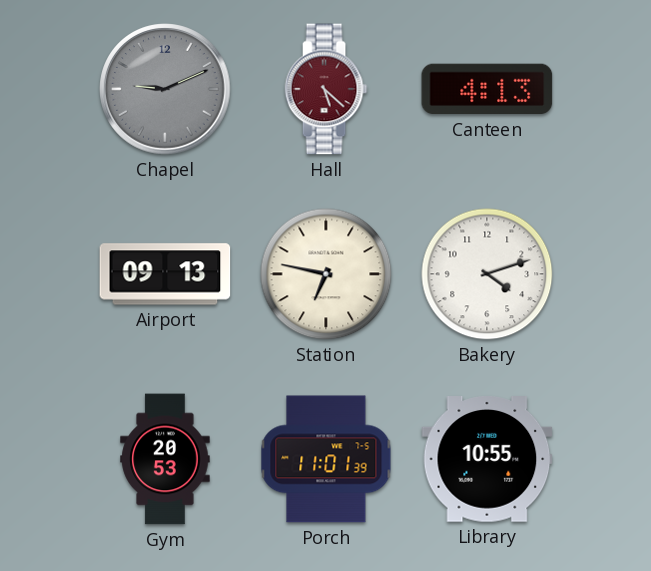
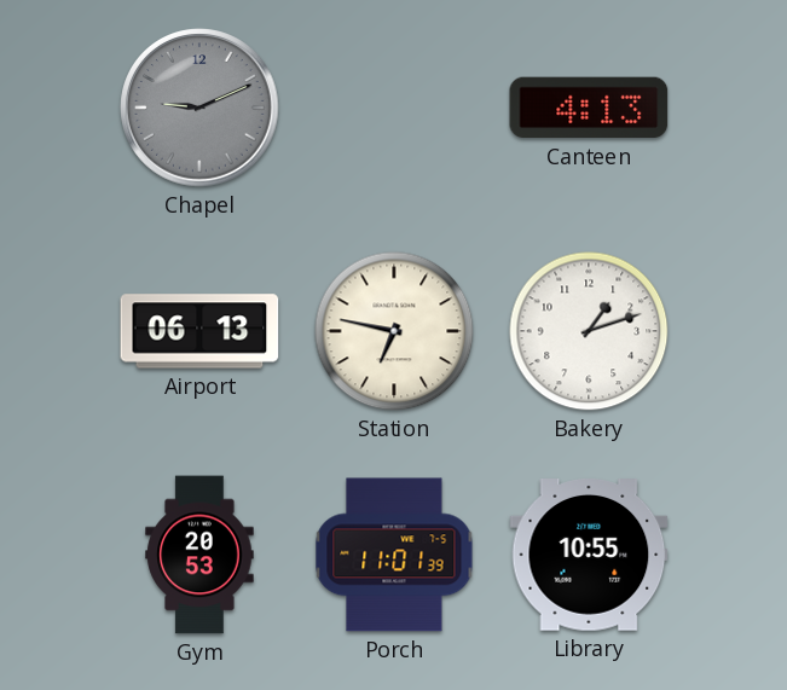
Hall: 5:22 -> none
Airport: 09:13 -> 06:13
Bakery: 4:12 -> 1:12
